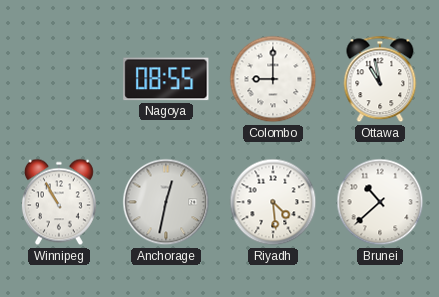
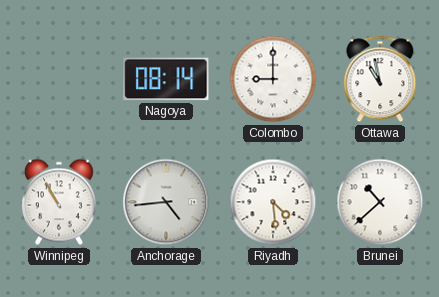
Nagoya: 08:55 -> 08:14
Anchorage: 12:32 -> 4:44
